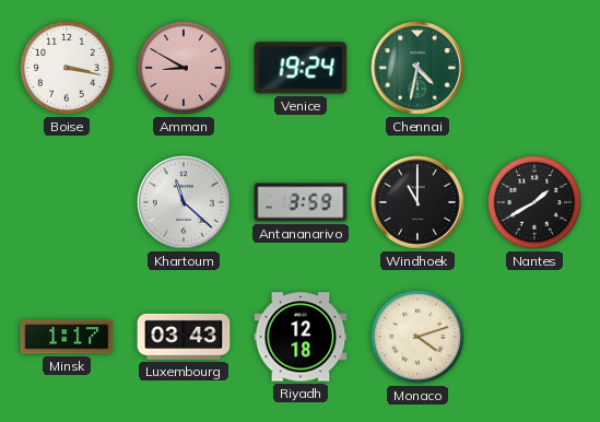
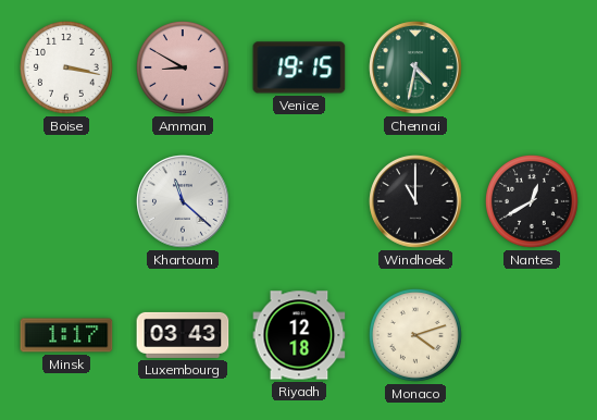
Venice: 19:24 -> 19:15
Antananarivo: 3:59 -> none
Nantes: 1:40 -> 12:40
